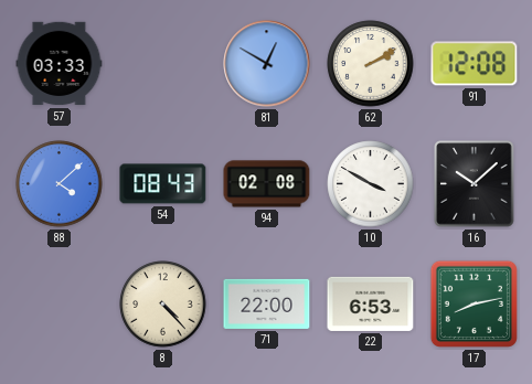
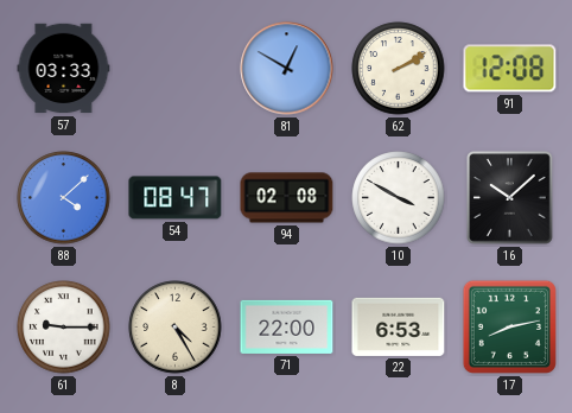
54: 08:43 -> 08:47
61: none -> 9:15
8: 4:23 -> 4:25
